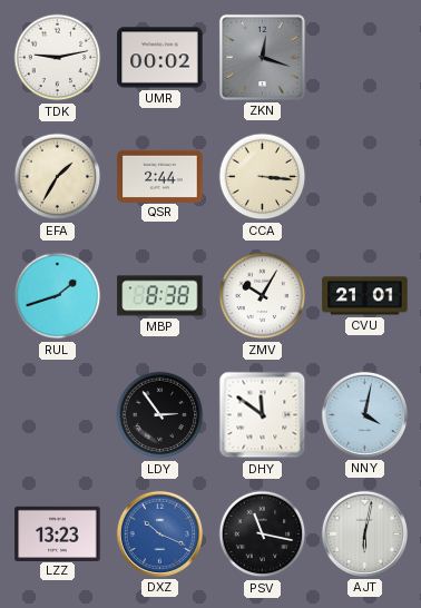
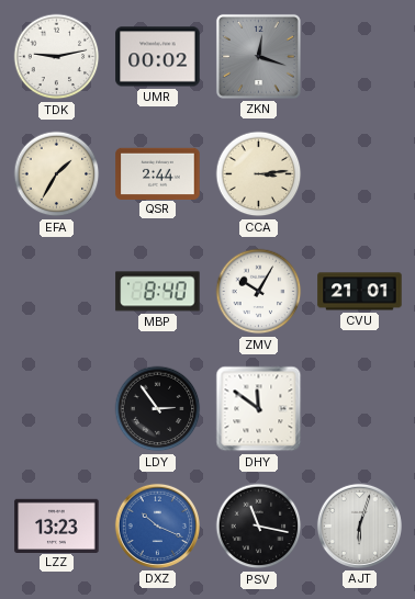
CCA: 3:16 -> 3:14
RUL: 1:42 -> none
MBP: 8:38 -> 8:40
NNY: 4:02 -> none
AJT: 6:02 -> 6:03
